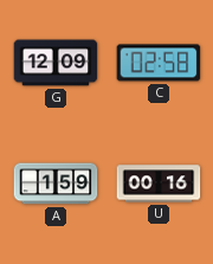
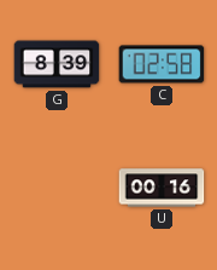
G: 12:09 -> 8:39
A: 1:59 -> none
